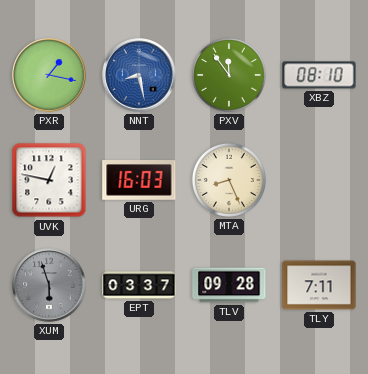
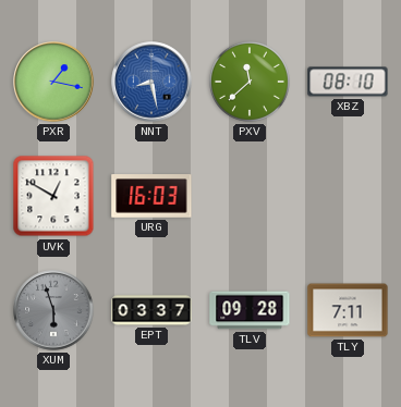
PXV: 11:54 -> 11:38
UVK: 12:47 -> 12:50
MTA: 8:26 -> none
